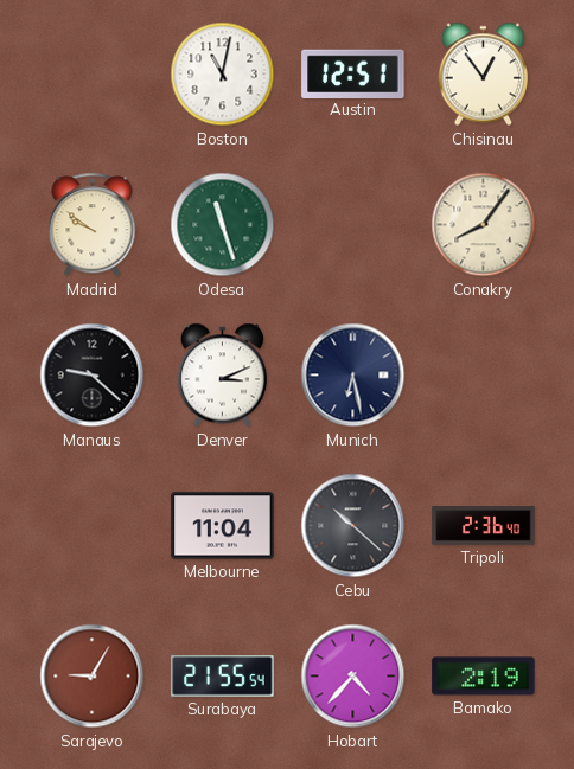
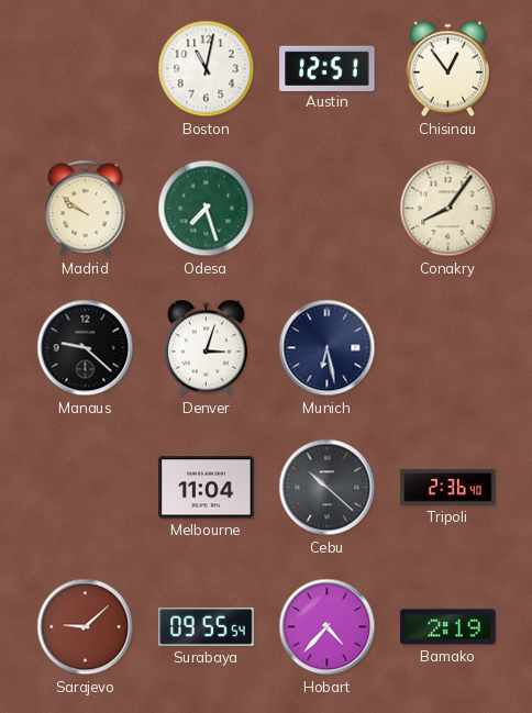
Odesa: 11:27 -> 7:27
Denver: 3:11 -> 3:03
Sarajevo: 9:05 -> 9:08
Surabaya: 21:55 -> 09:55
